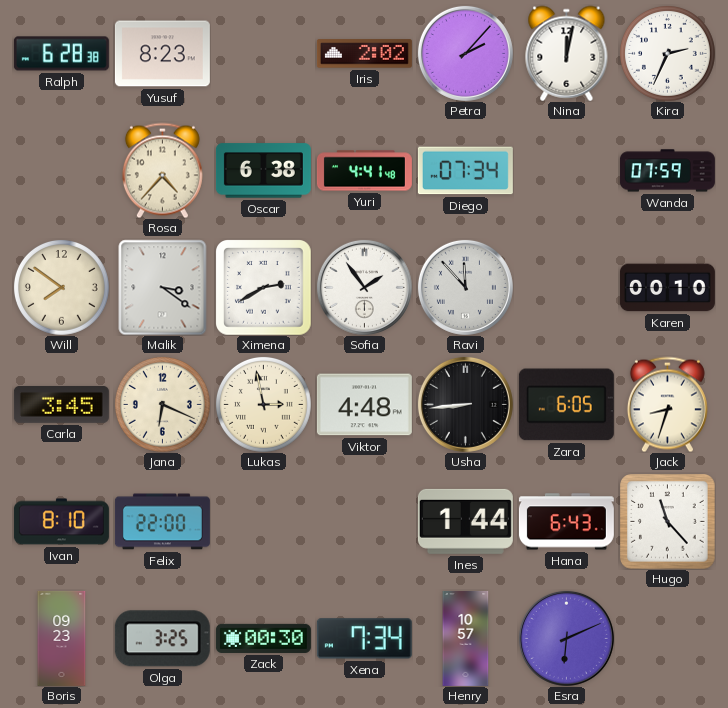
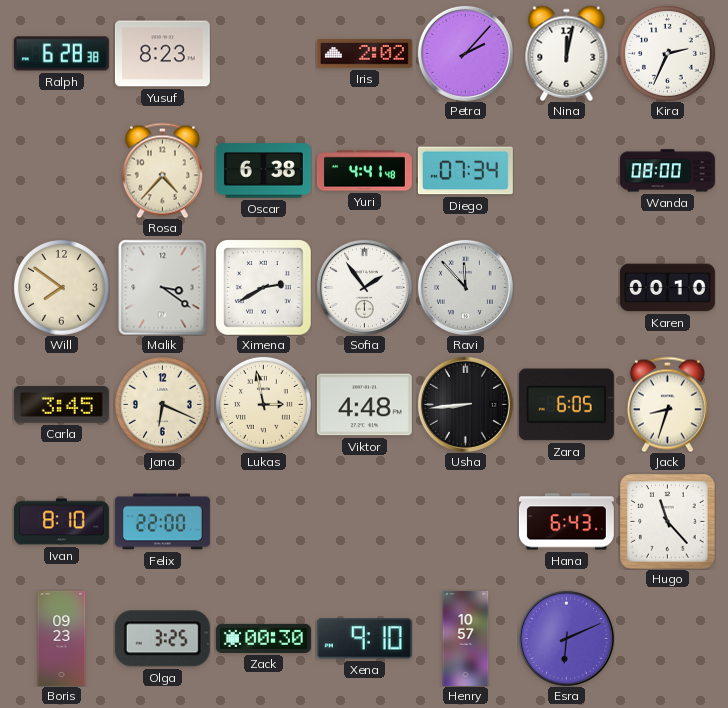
Wanda: 07:59 -> 08:00
Ines: 1:44 -> none
Xena: 7:34 -> 9:10
